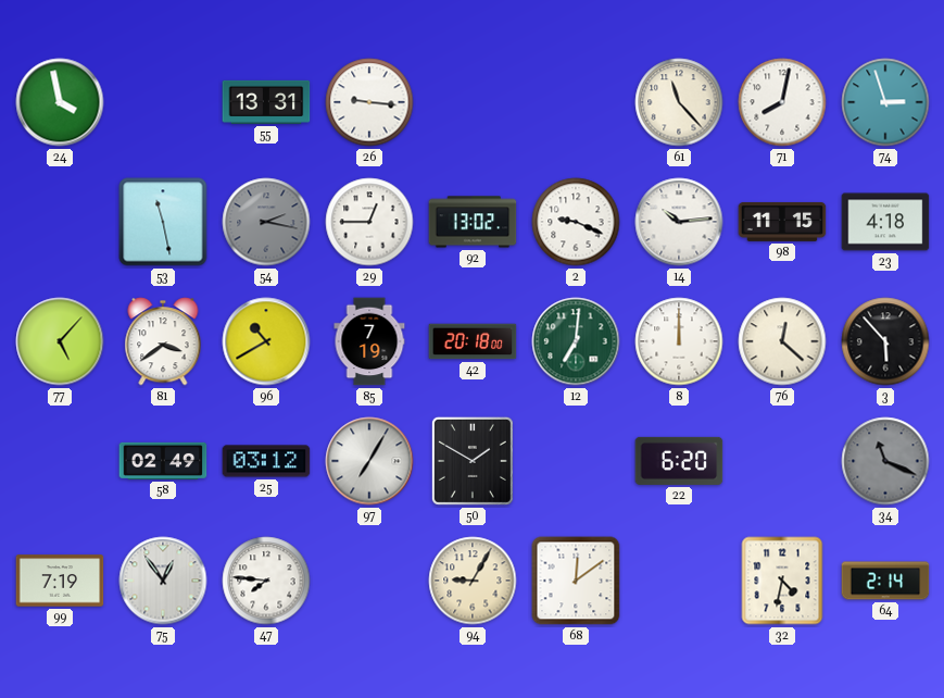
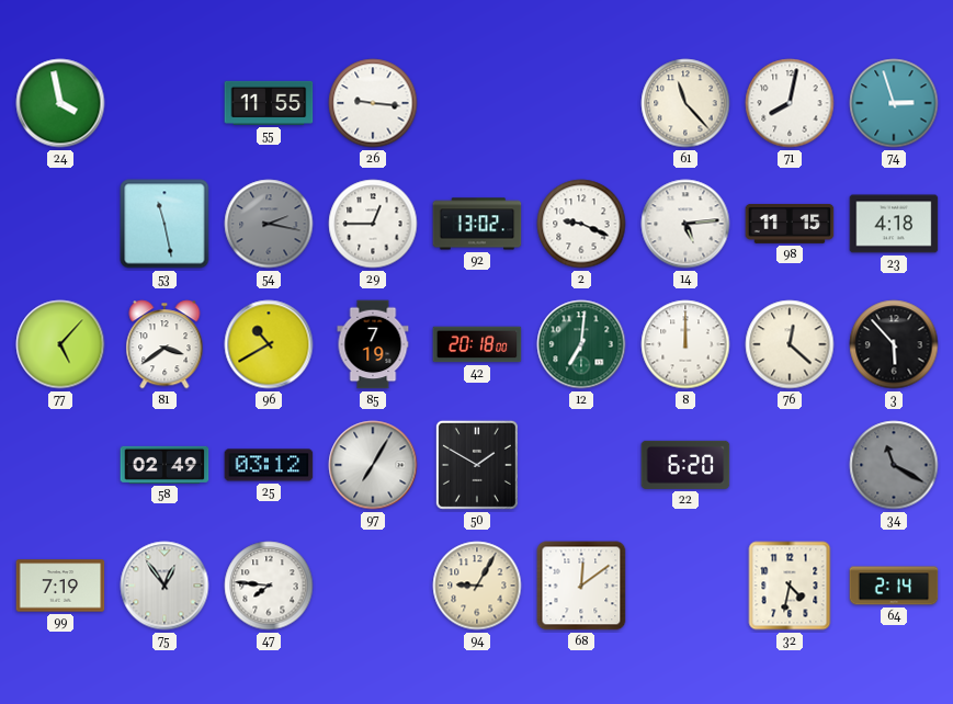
55: 13:31 -> 11:55
14: 10:14 -> 5:14
34: 11:19 -> 11:20
